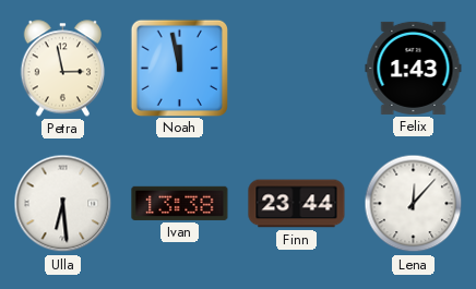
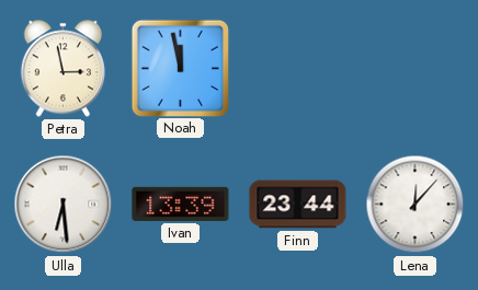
Felix: 1:43 -> none
Ivan: 13:38 -> 13:39
